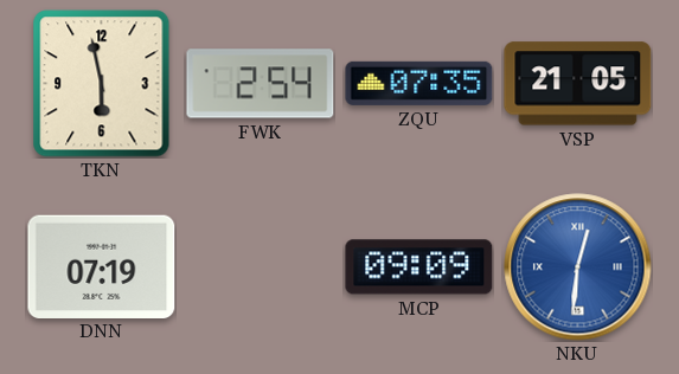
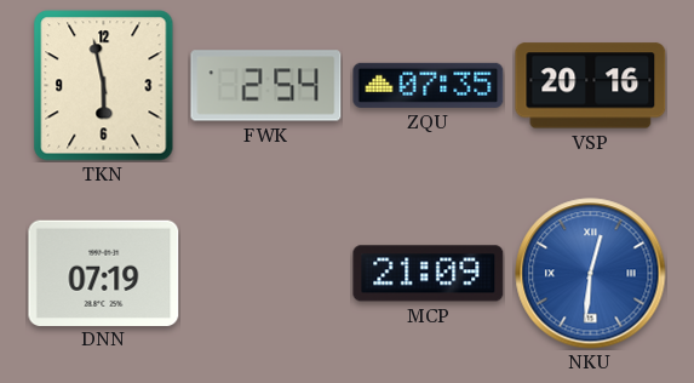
VSP: 21:05 -> 20:16
MCP: 09:09 -> 21:09
